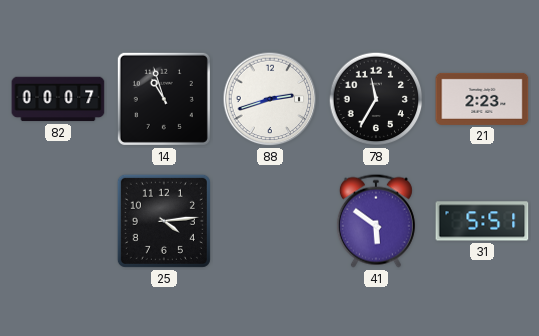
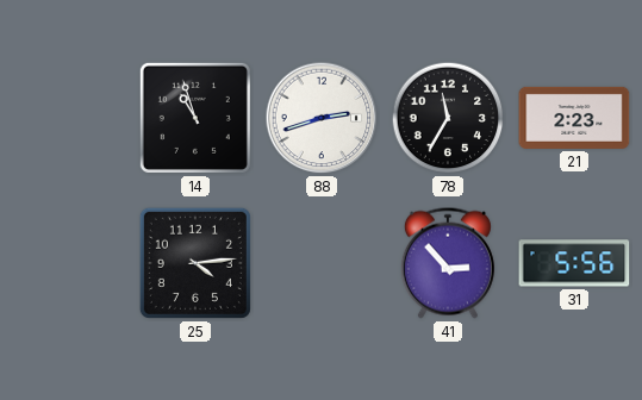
82: 00:07 -> none
41: 5:51 -> 2:53
31: 5:51 -> 5:56
